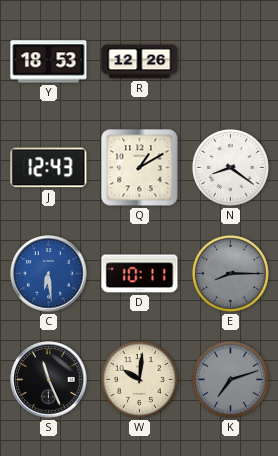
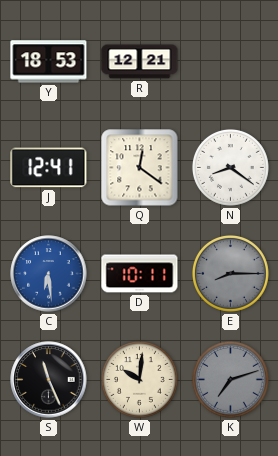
R: 12:26 -> 12:21
J: 12:43 -> 12:41
Q: 1:10 -> 12:21
